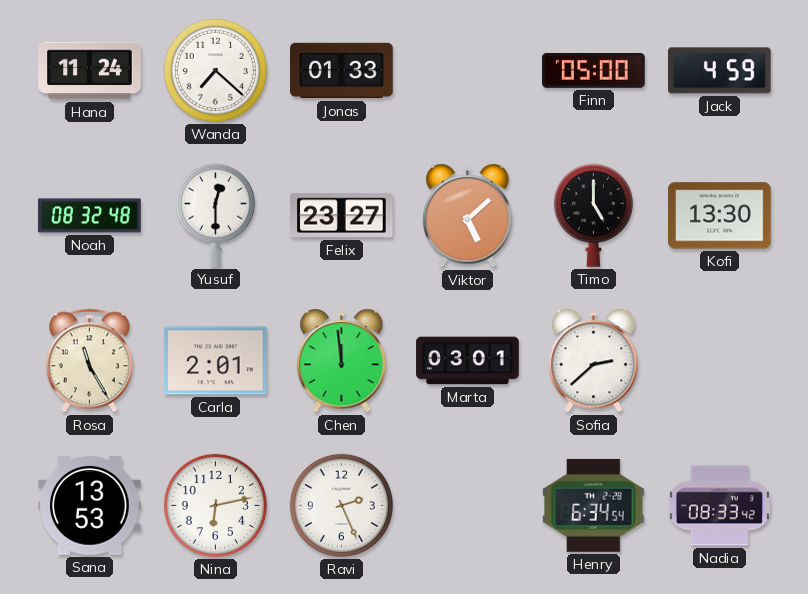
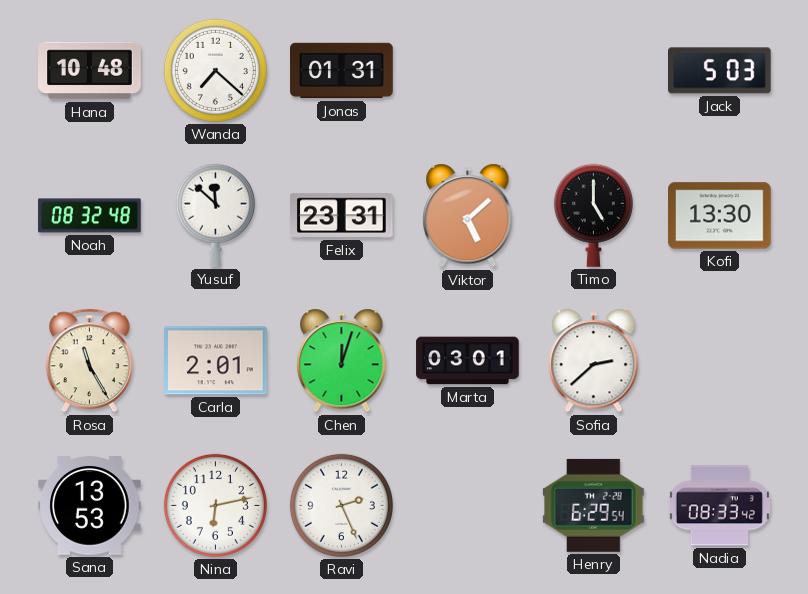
Hana: 11:24 -> 10:48
Jonas: 01:33 -> 01:31
Finn: 05:00 -> none
Jack: 4:59 -> 5:03
Yusuf: 12:30 -> 11:52
Felix: 23:27 -> 23:31
Chen: 11:59 -> 12:03
Henry: 6:34 -> 6:29
